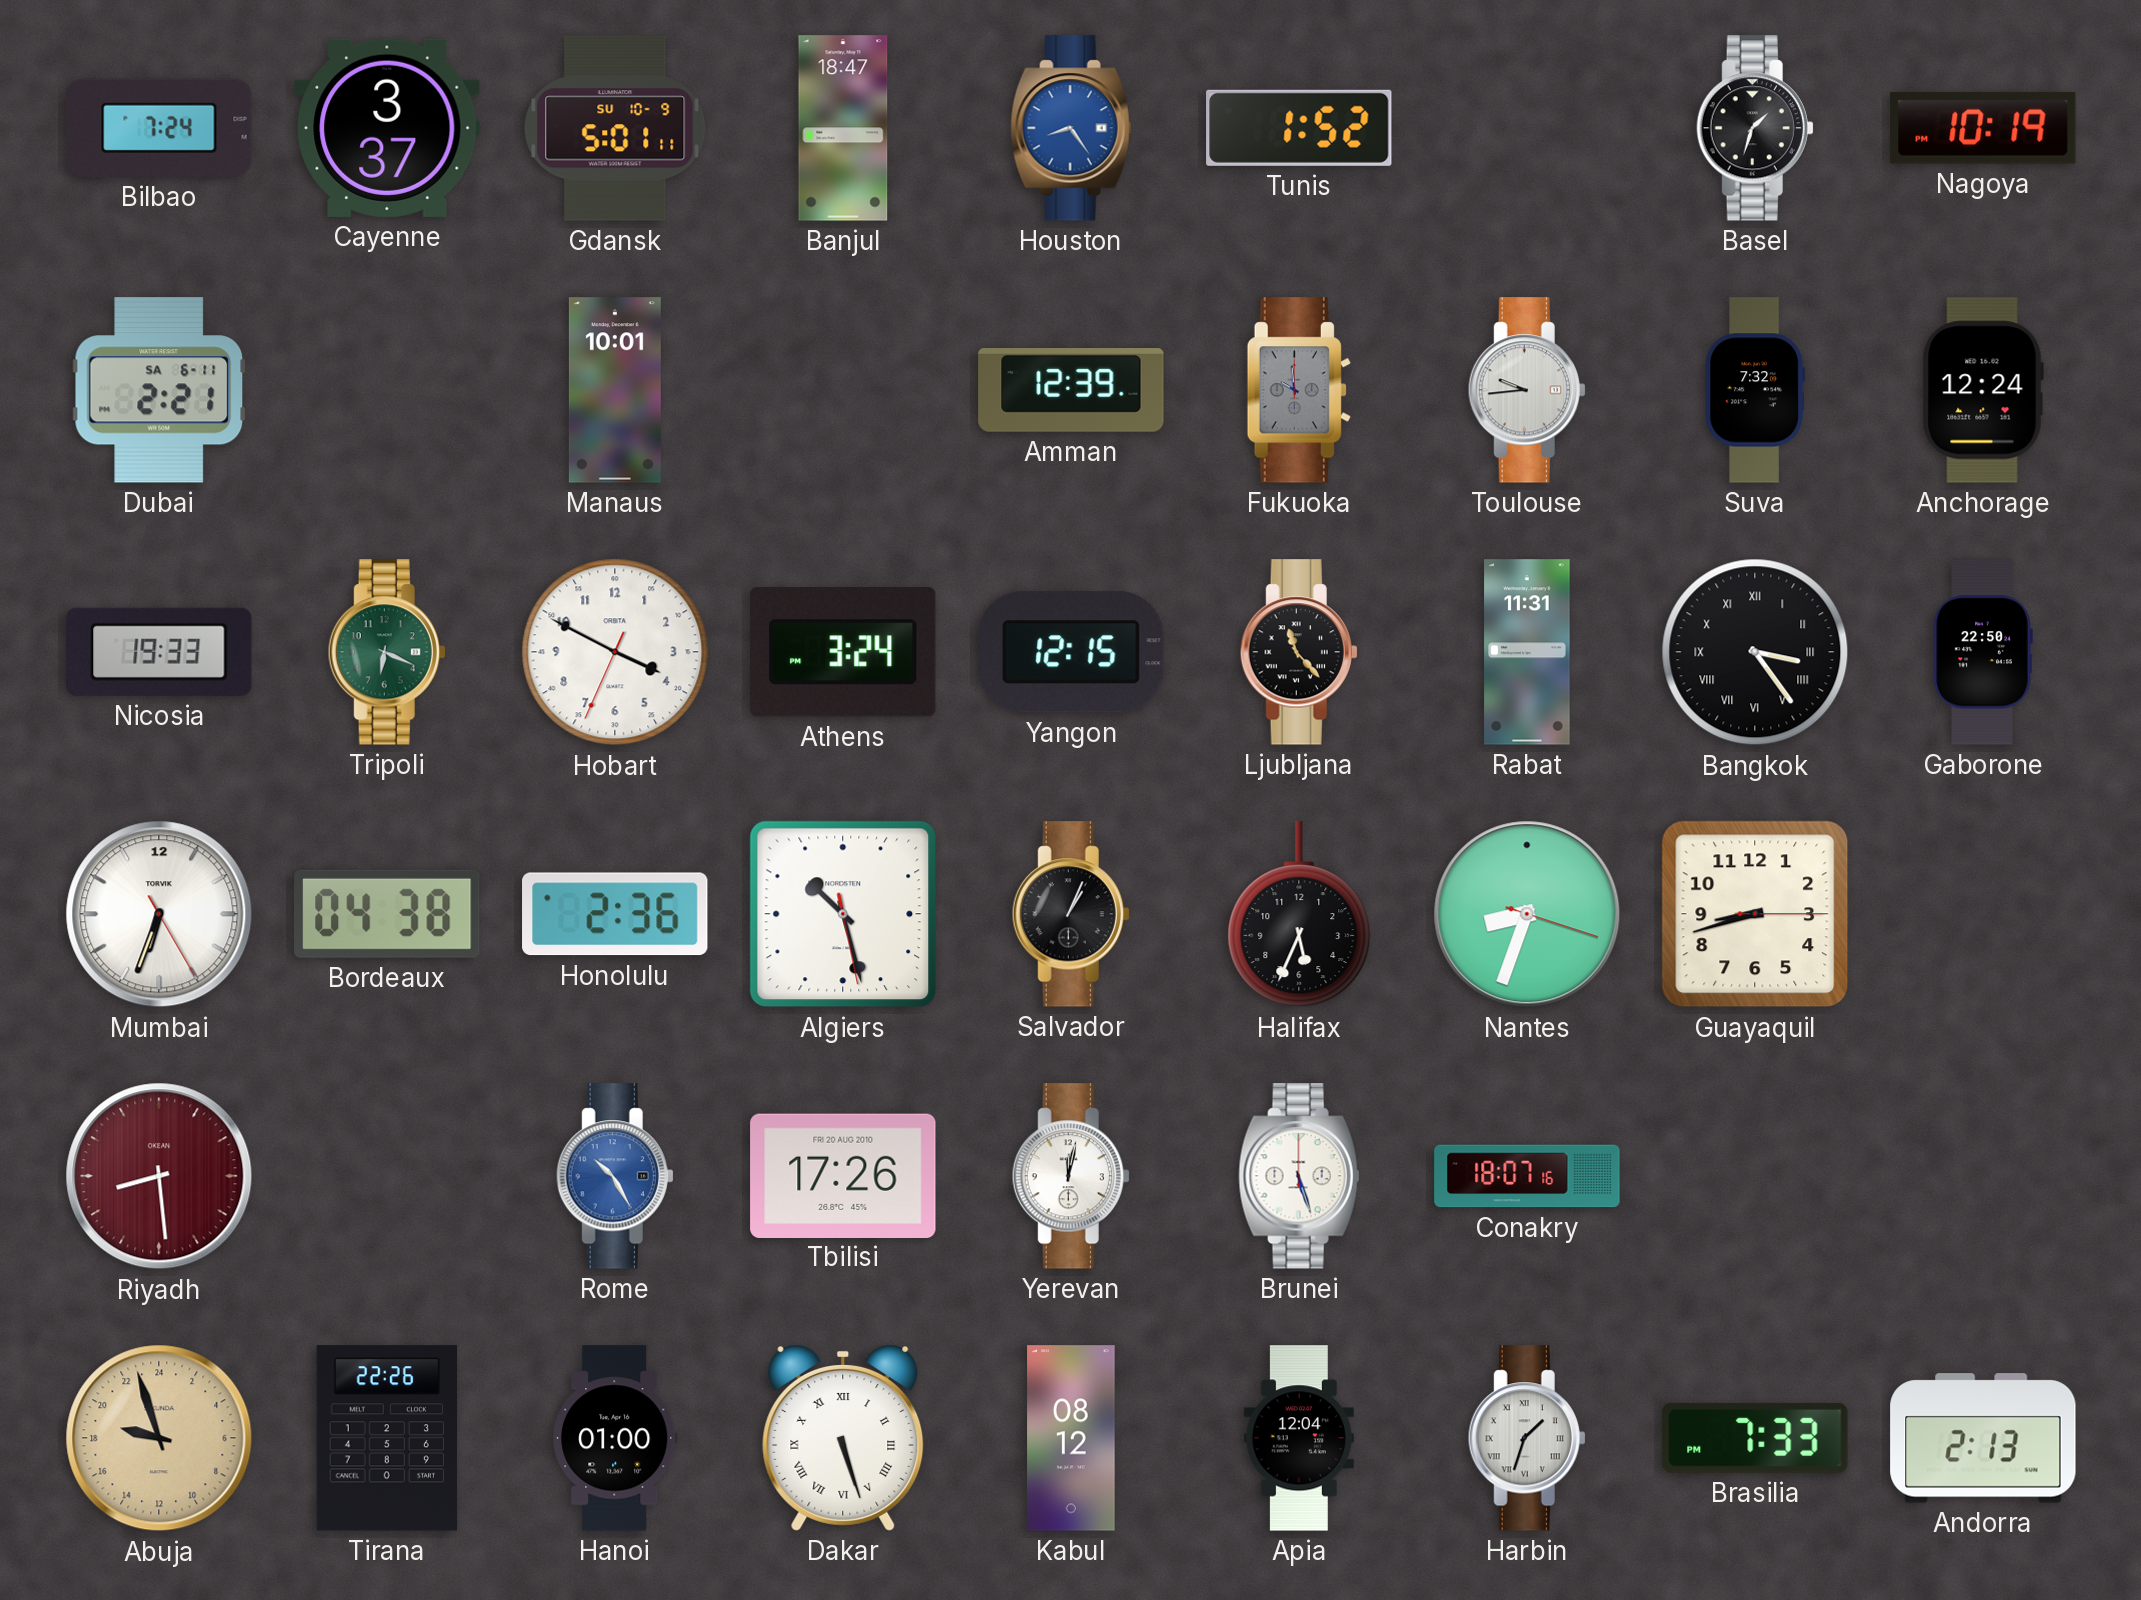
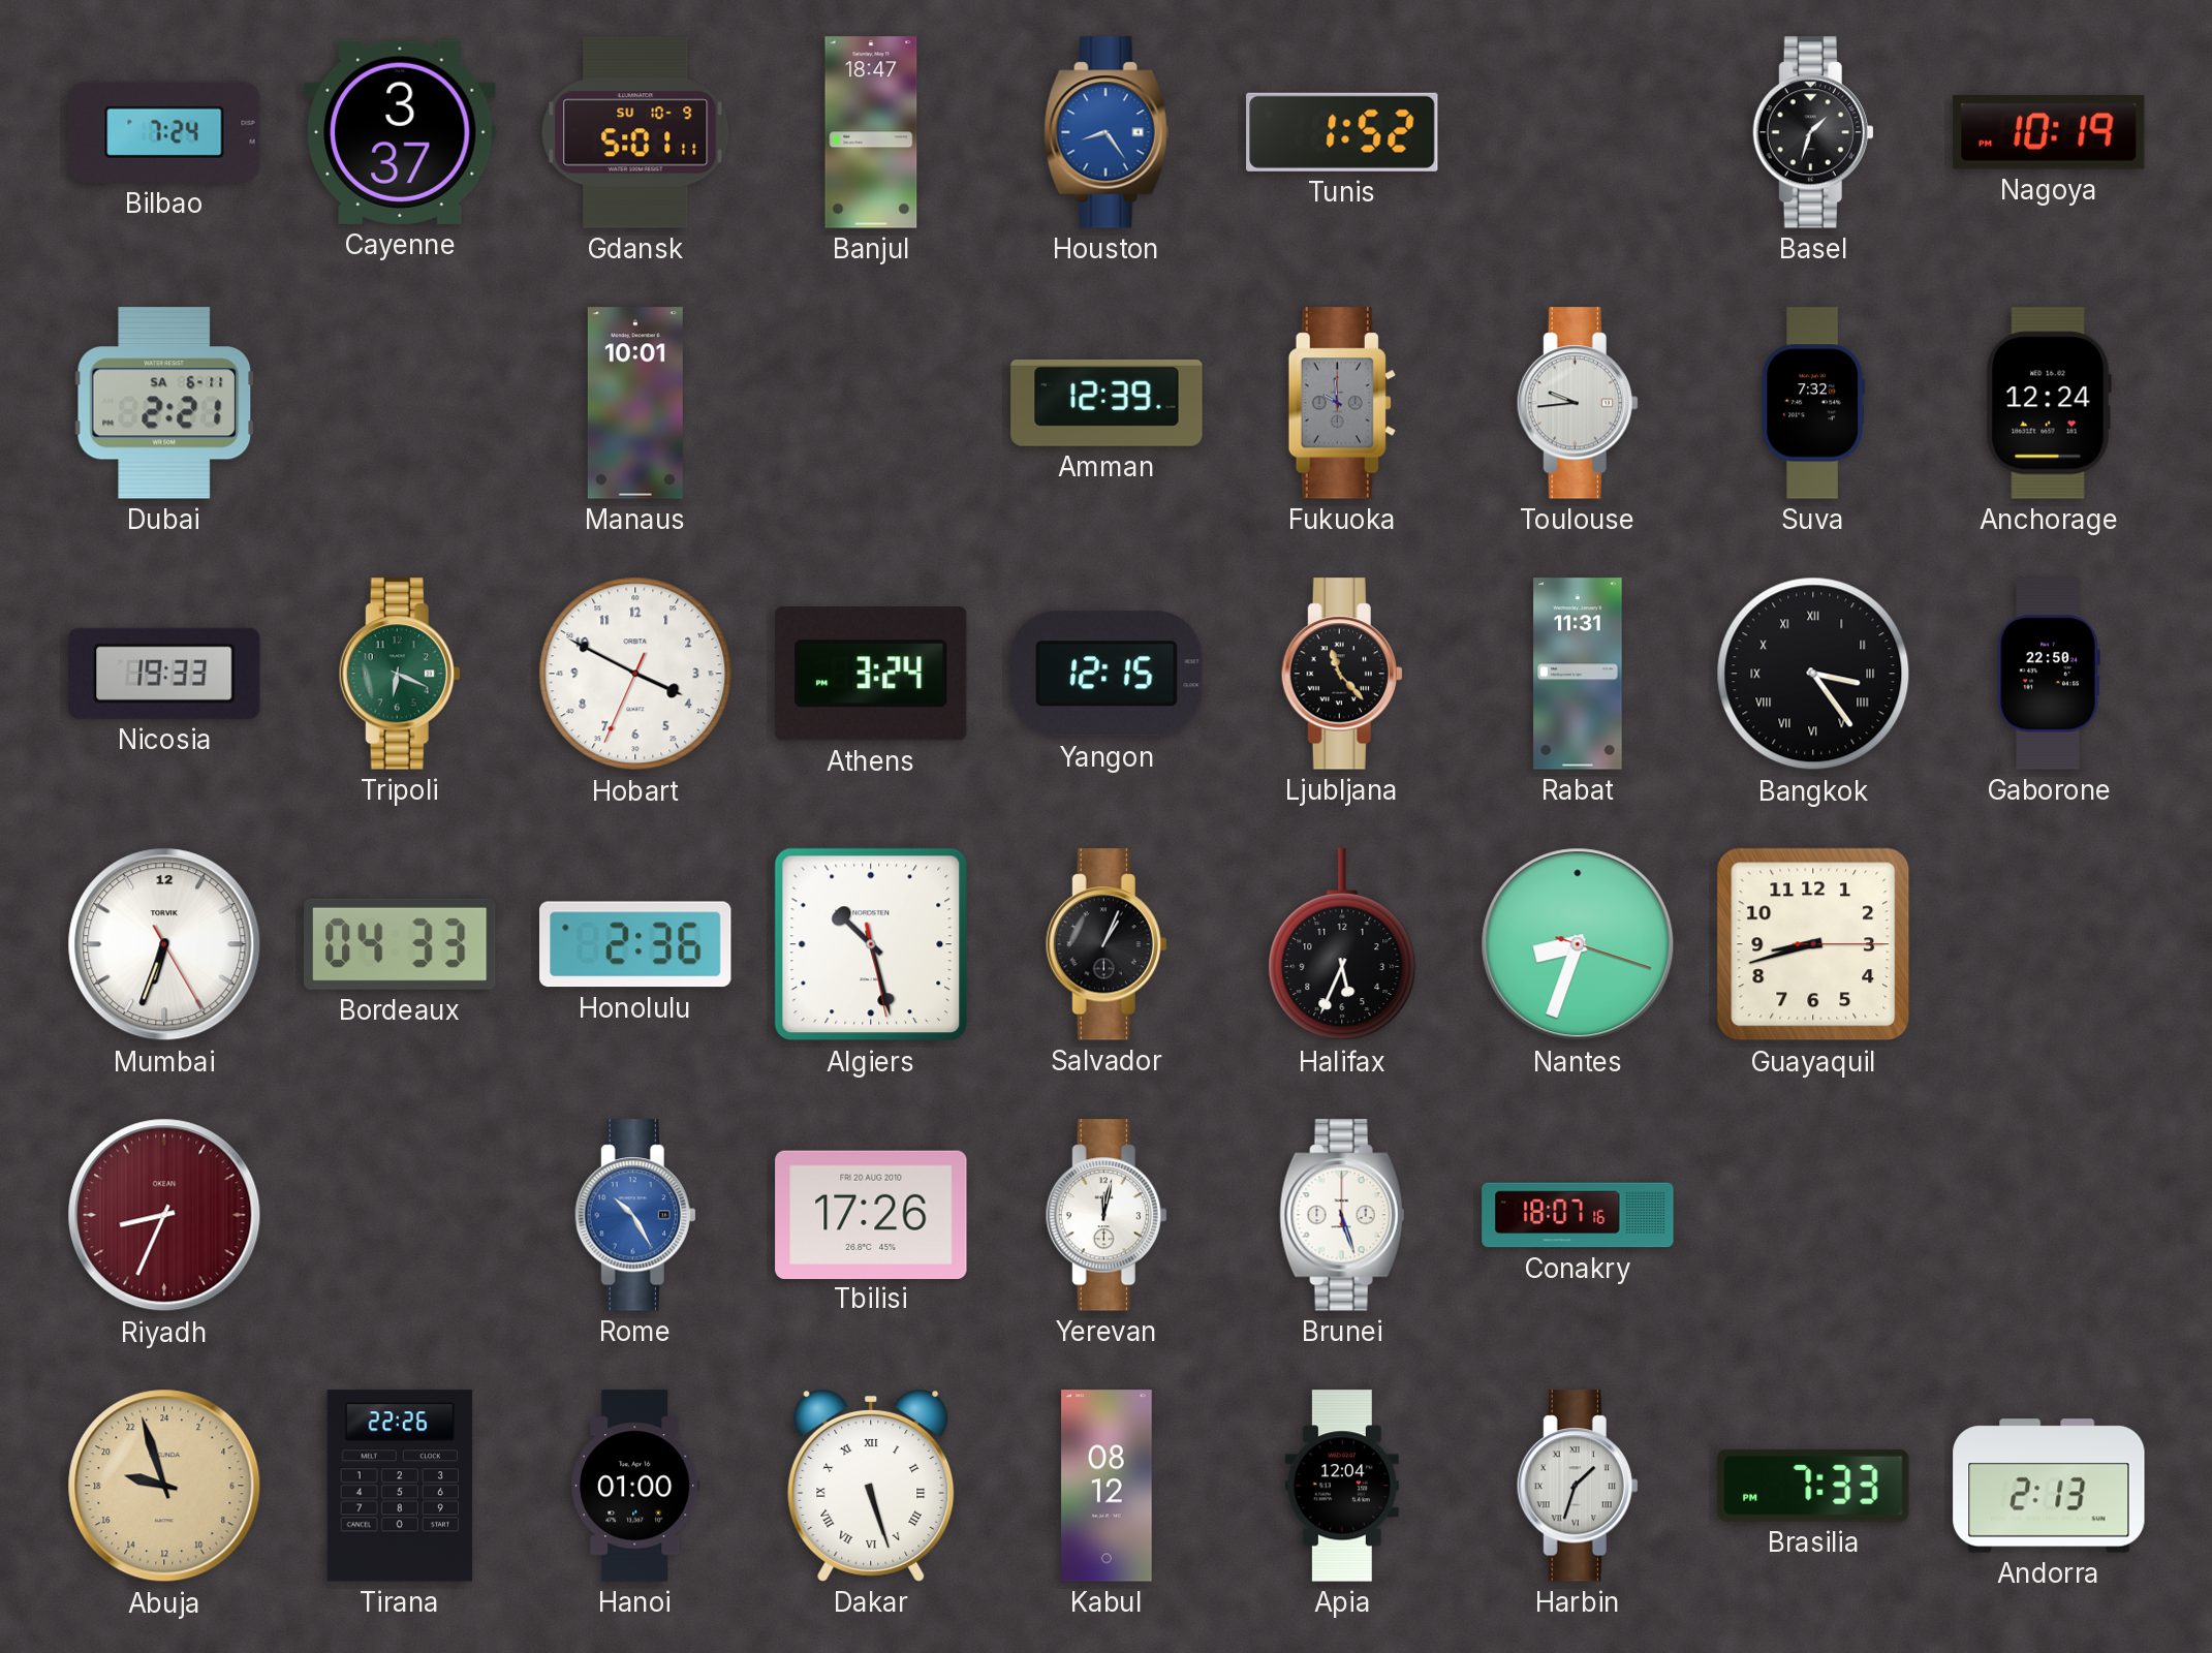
Bordeaux: 04:38 -> 04:33
Riyadh: 8:29 -> 8:34
